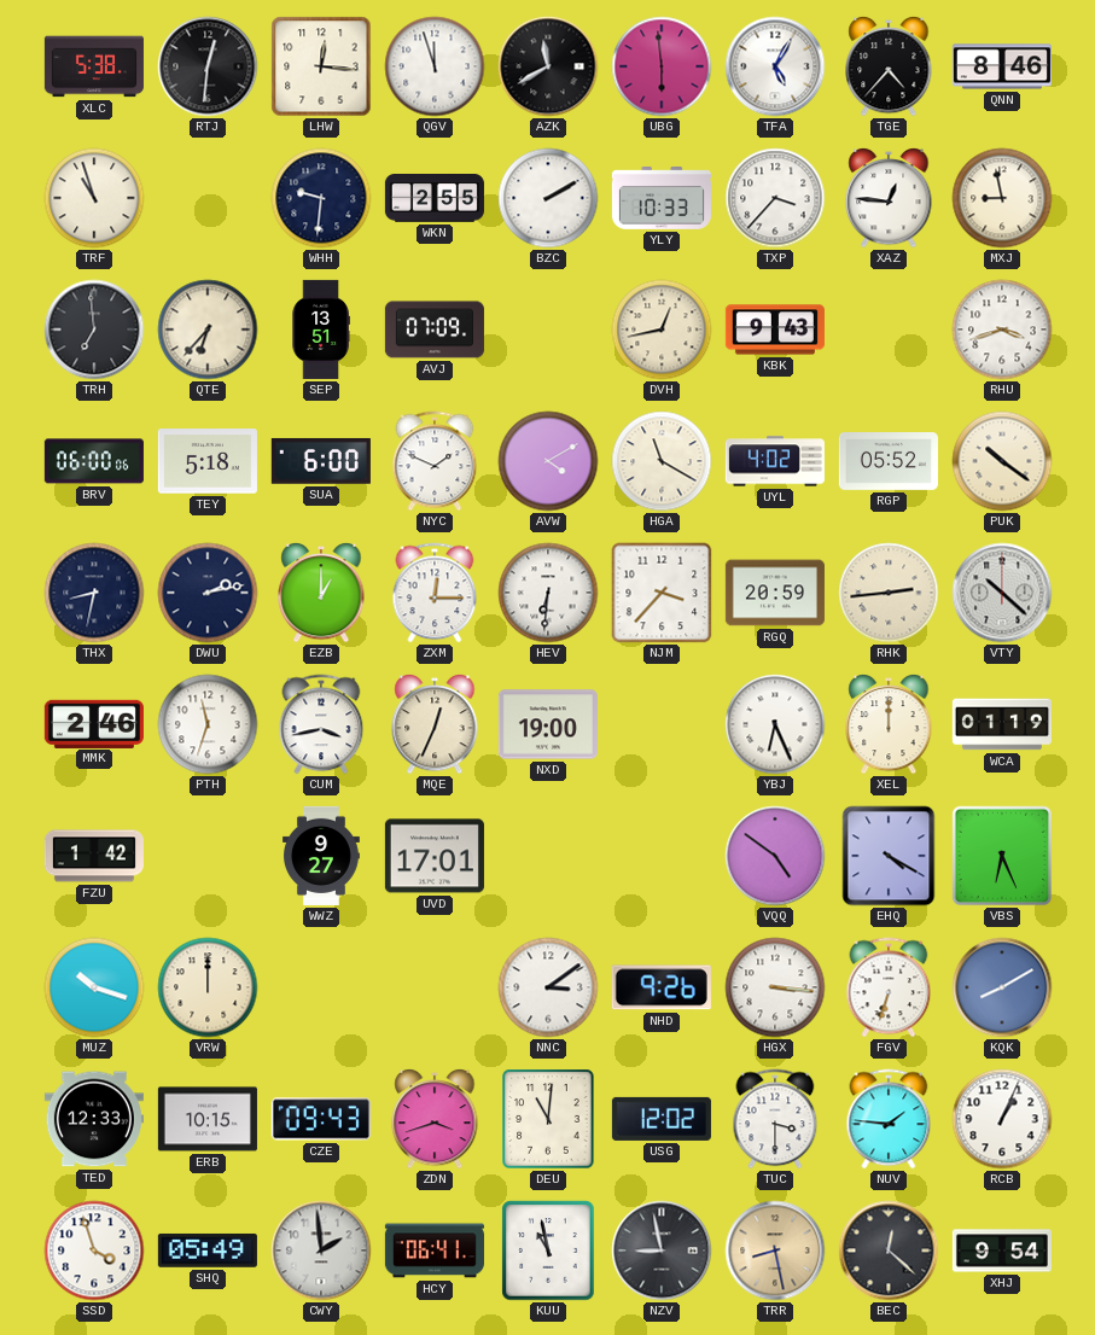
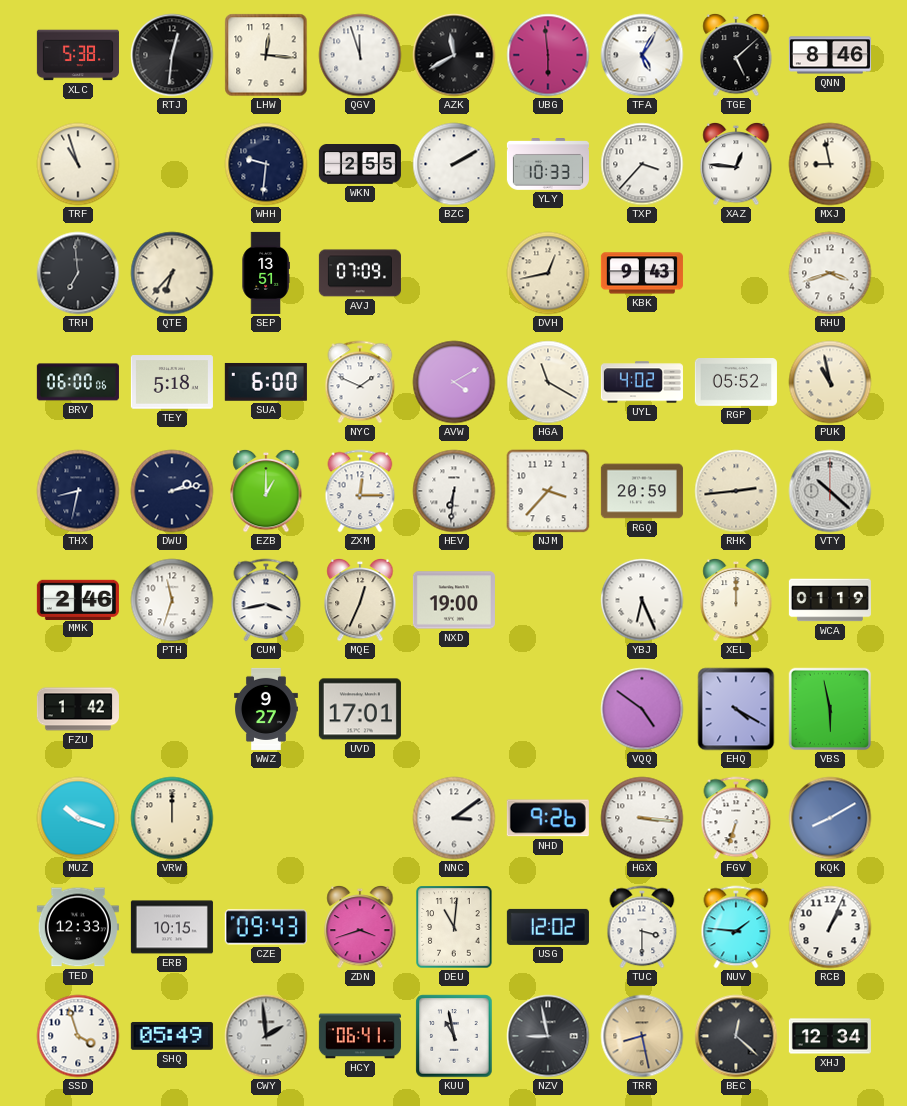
TGE: 4:37 -> 5:08
PUK: 10:21 -> 10:58
VBS: 6:26 -> 5:58
XHJ: 9:54 -> 12:34
